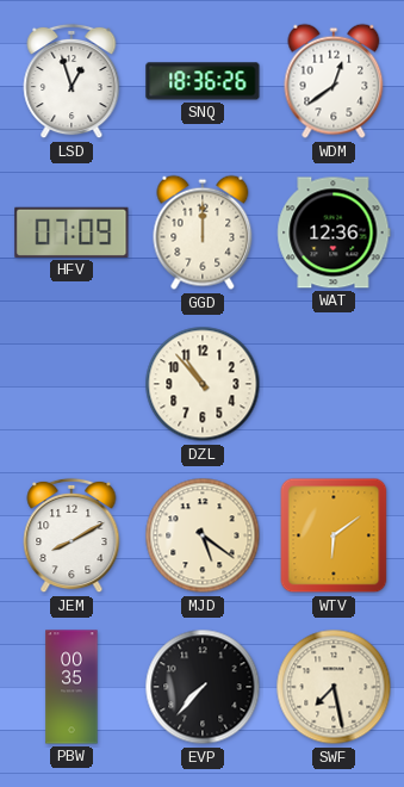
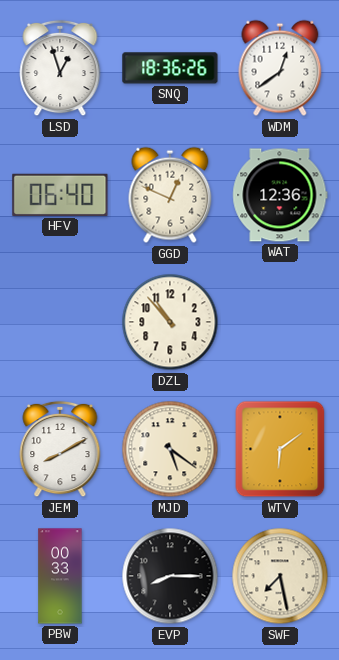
HFV: 07:09 -> 06:40
GGD: 12:00 -> 12:49
PBW: 00:35 -> 00:33
EVP: 7:37 -> 8:15
